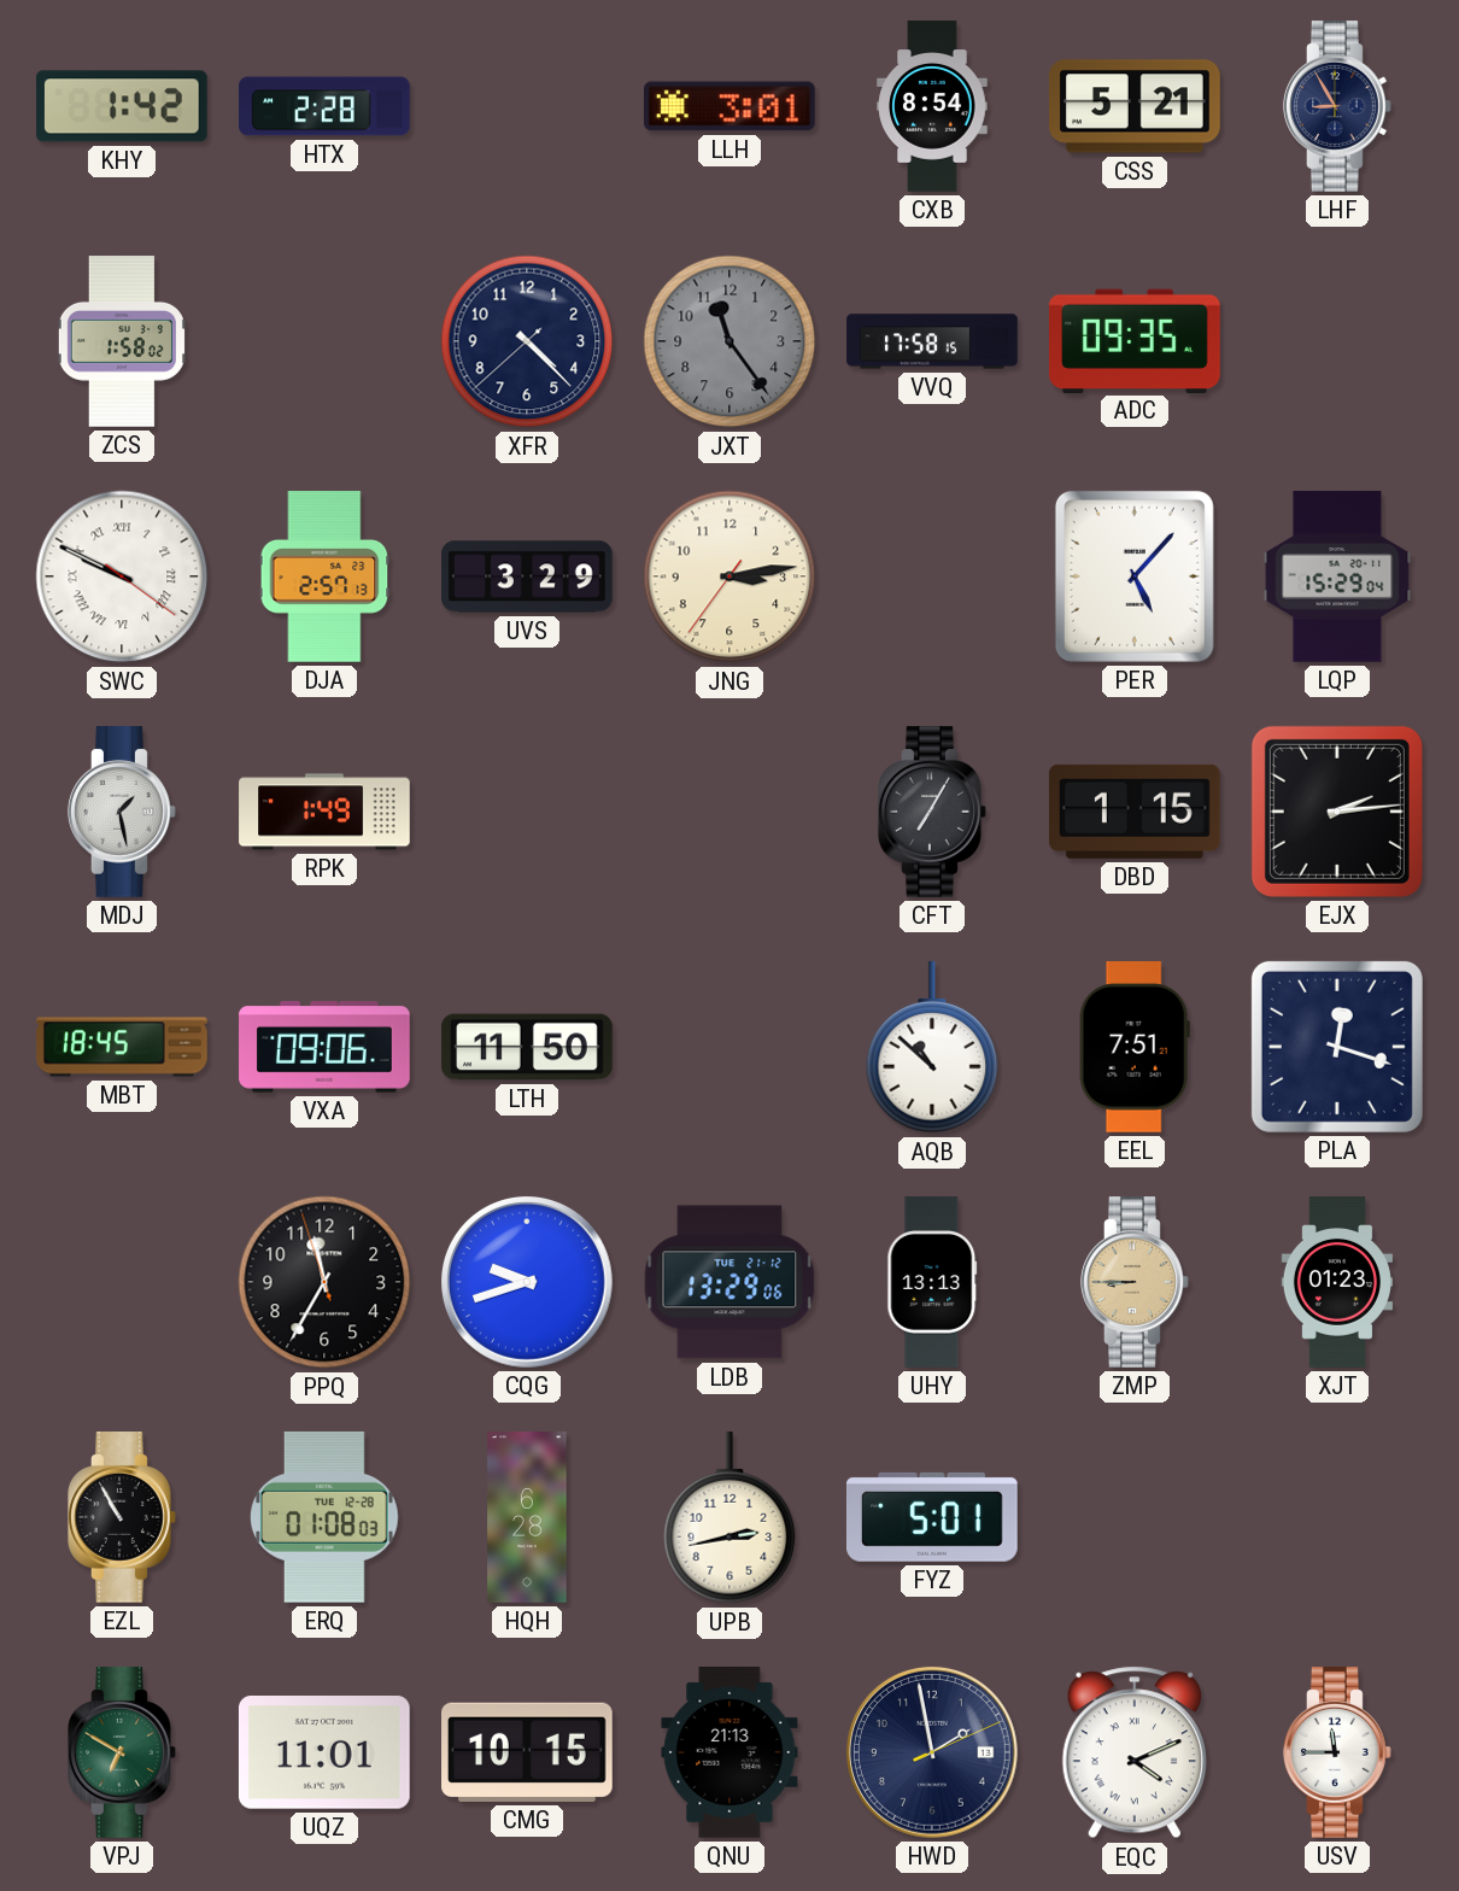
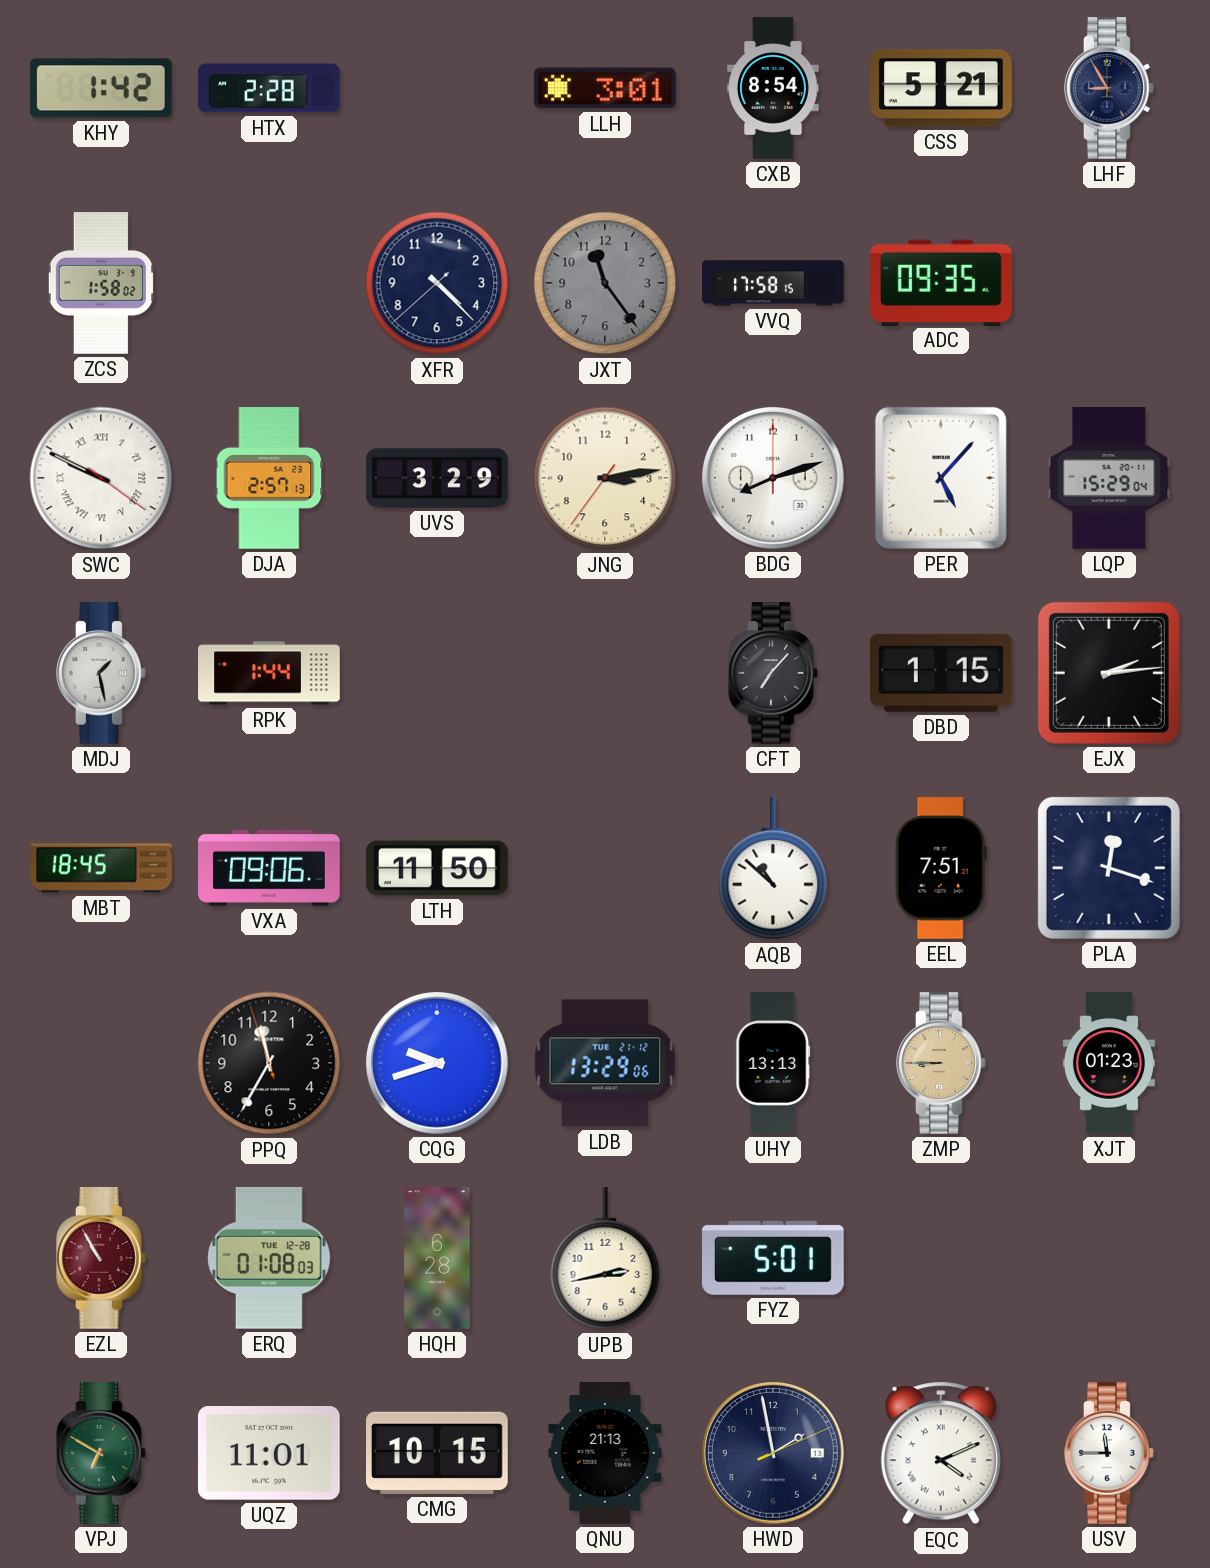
BDG: none -> 8:12
RPK: 1:49 -> 1:44
CFT: 7:05 -> 7:07
EZL dial: black -> burgundy
